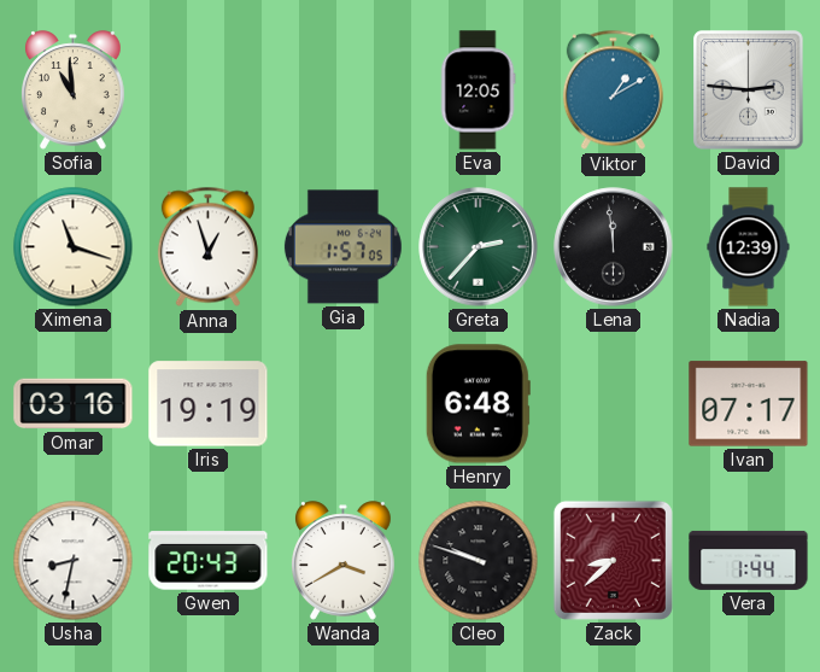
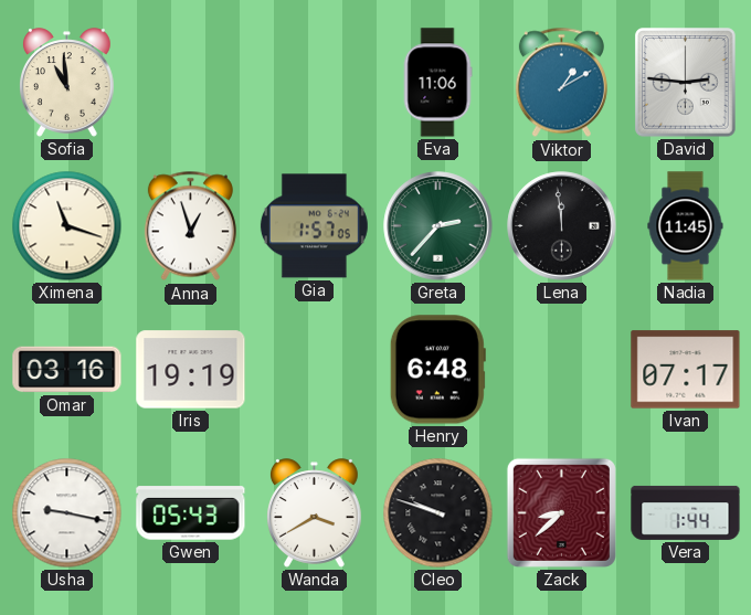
Eva: 12:05 -> 11:06
Nadia: 12:39 -> 11:45
Usha: 8:32 -> 9:17
Gwen: 20:43 -> 05:43
